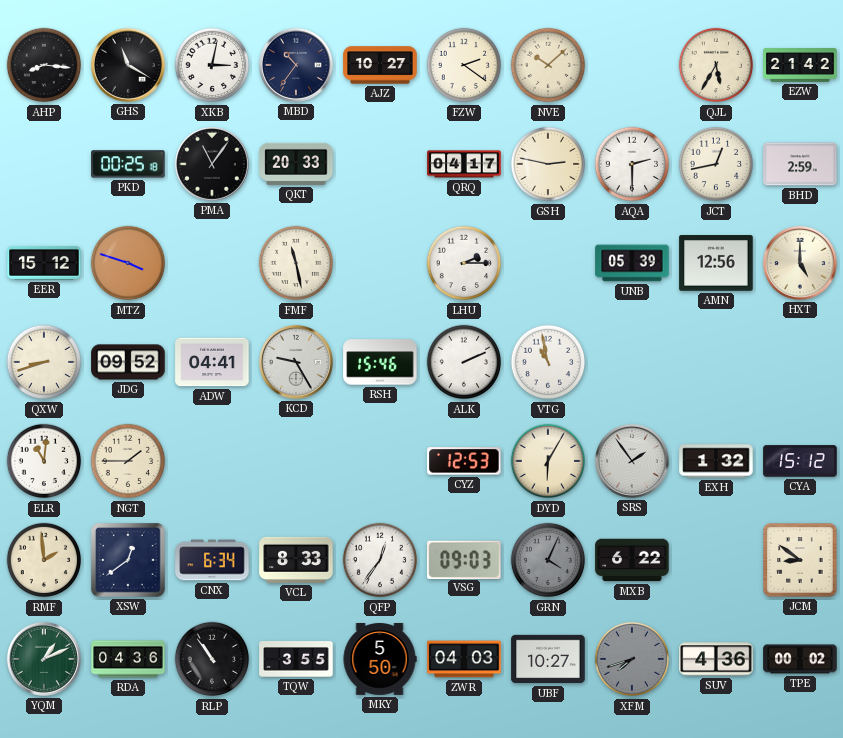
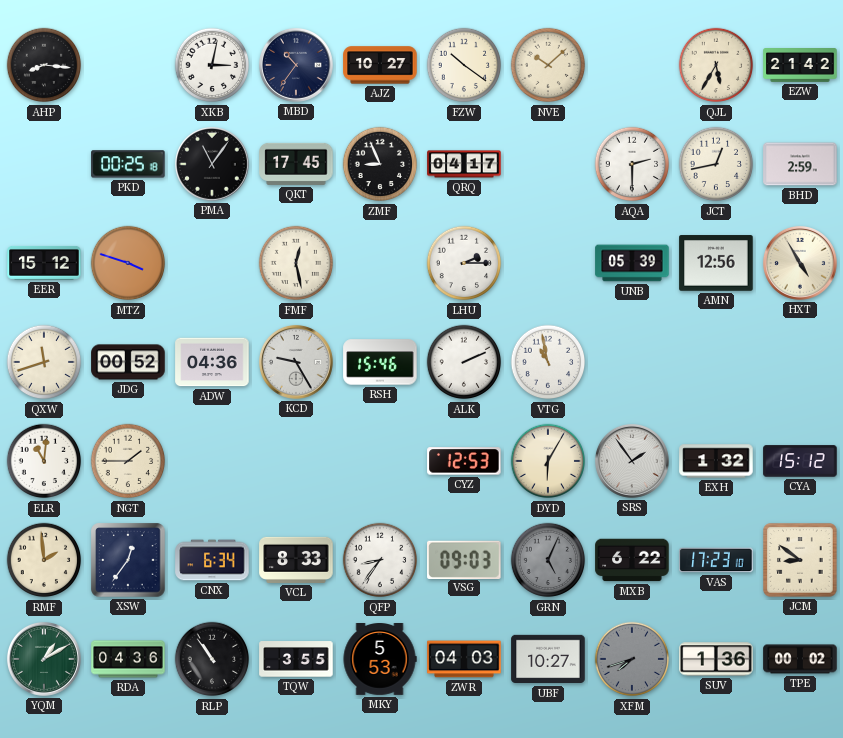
GHS: 11:20 -> none
FZW: 2:21 -> 10:21
QKT: 20:33 -> 17:45
ZMF: none -> 8:56
GSH: 2:47 -> none
FMF: 11:28 -> 12:28
HXT: 5:00 -> 4:55
QXW: 8:42 -> 11:42
JDG: 09:52 -> 00:52
ADW: 04:41 -> 04:36
XSW: 12:39 -> 12:36
QFP: 12:36 -> 8:36
GRN: 4:04 -> 5:04
VAS: none -> 17:23
YQM: 1:11 -> 1:10
MKY: 5:50 -> 5:53
SUV: 4:36 -> 1:36
